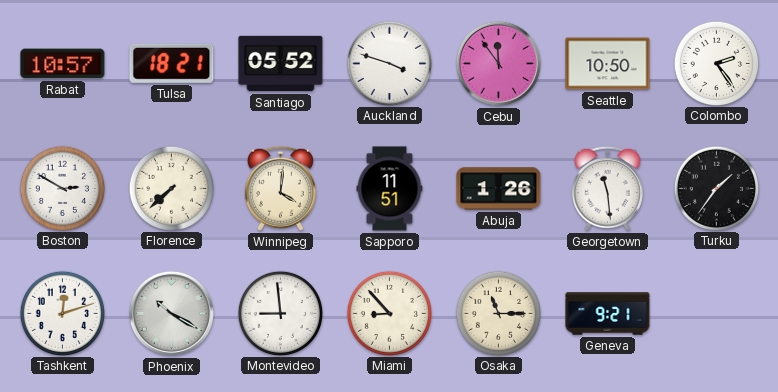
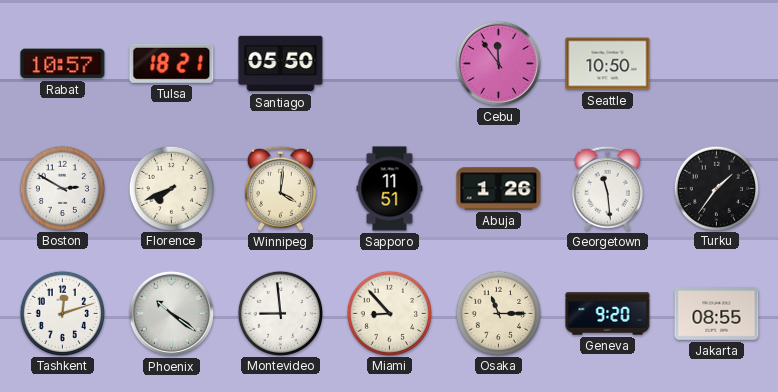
Santiago: 05:52 -> 05:50
Auckland: 3:48 -> none
Colombo: 2:24 -> none
Florence: 7:38 -> 7:41
Phoenix: 10:20 -> 10:21
Geneva: 9:21 -> 9:20
Jakarta: none -> 08:55
